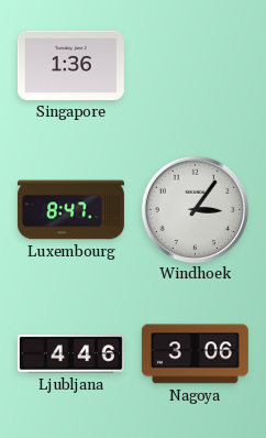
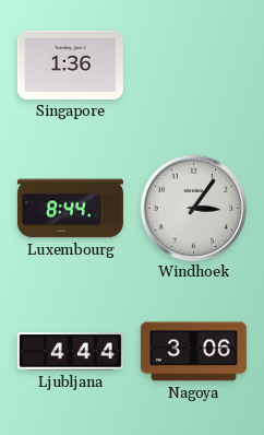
Luxembourg: 8:47 -> 8:44
Ljubljana: 4:46 -> 4:44
